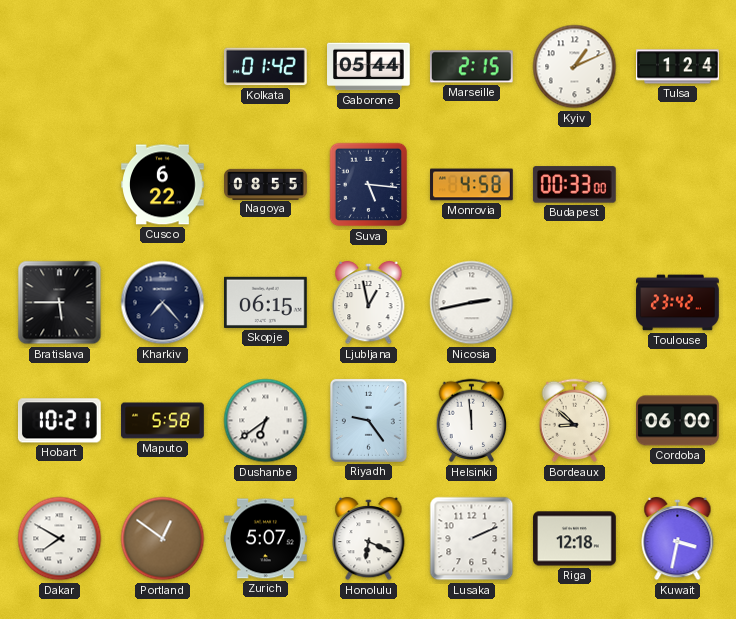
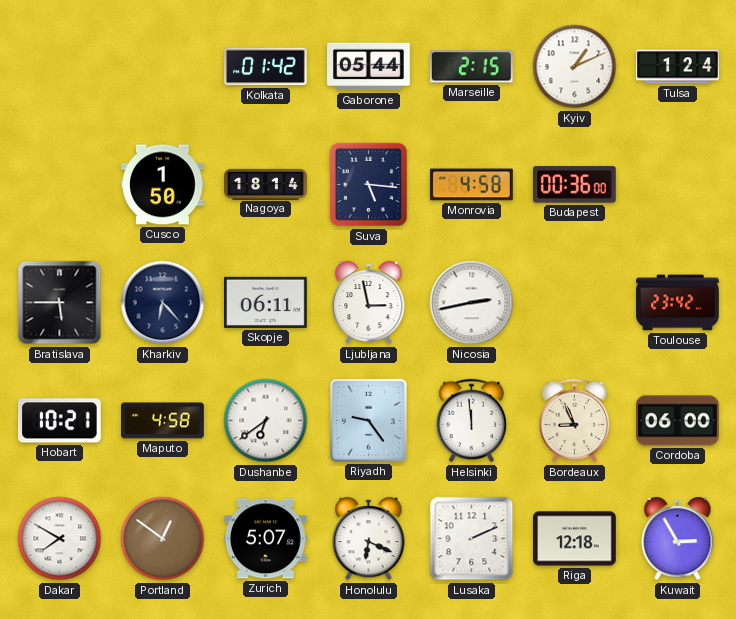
Cusco: 6:22 -> 1:50
Nagoya: 08:55 -> 18:14
Budapest: 00:33 -> 00:36
Kharkiv: 7:23 -> 6:23
Skopje: 06:15 -> 06:11
Ljubljana: 12:58 -> 2:58
Maputo: 5:58 -> 4:58
Bordeaux: 8:52 -> 8:56
Kuwait: 3:32 -> 2:55
